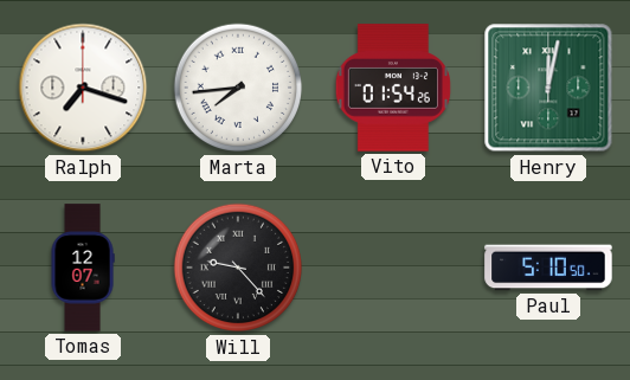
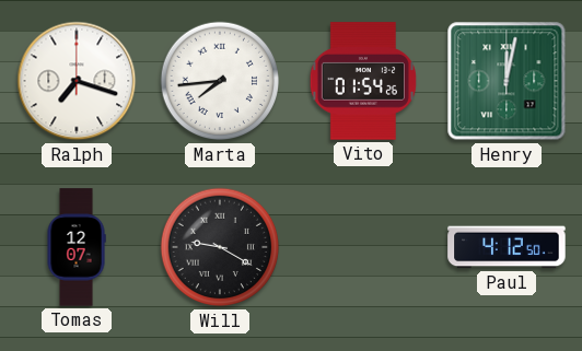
Will: 9:23 -> 9:20
Paul: 5:10 -> 4:12
